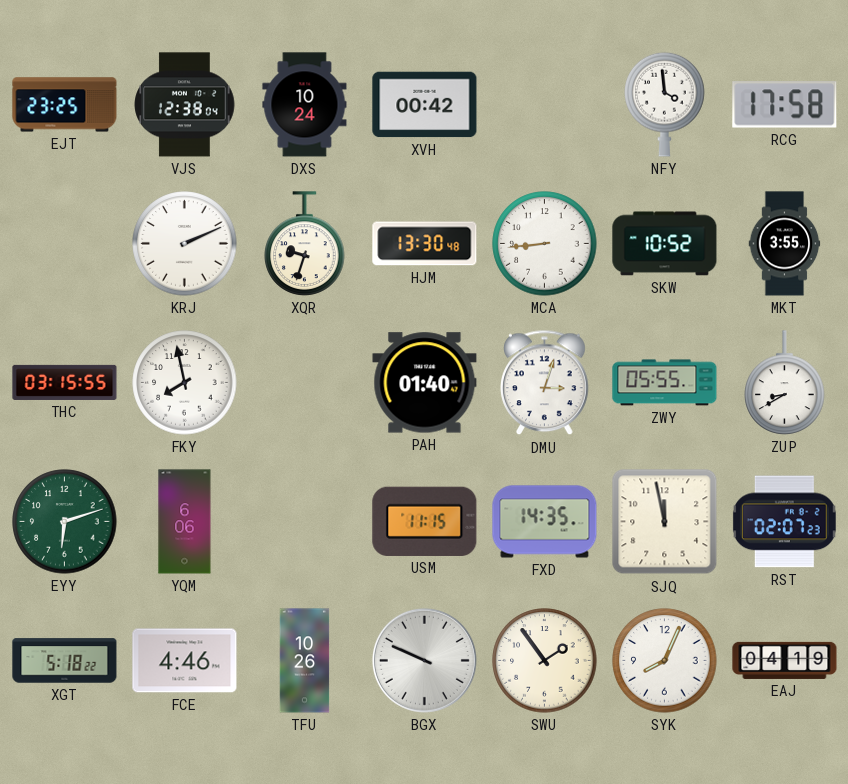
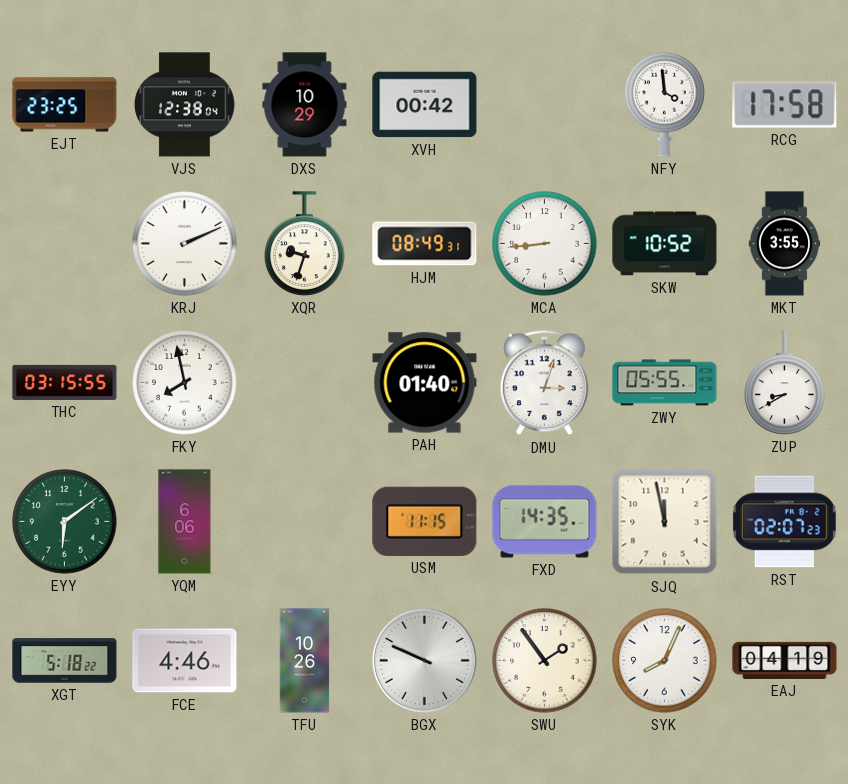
DXS: 10:24 -> 10:29
HJM: 13:30 -> 08:49
EYY: 6:12 -> 6:09
